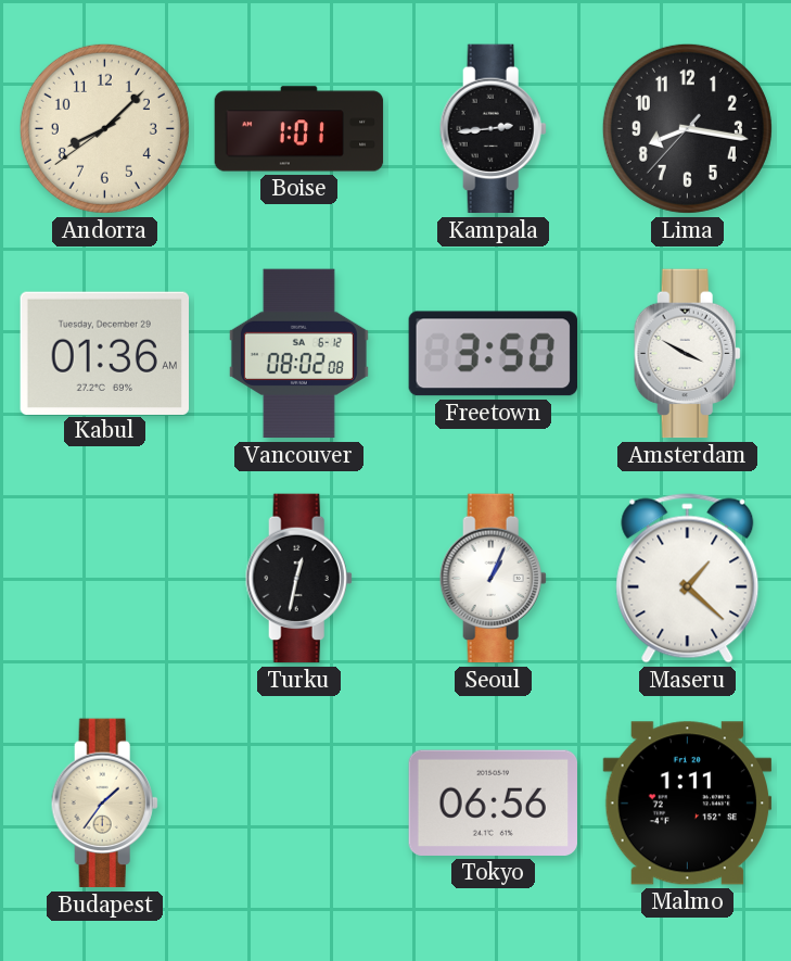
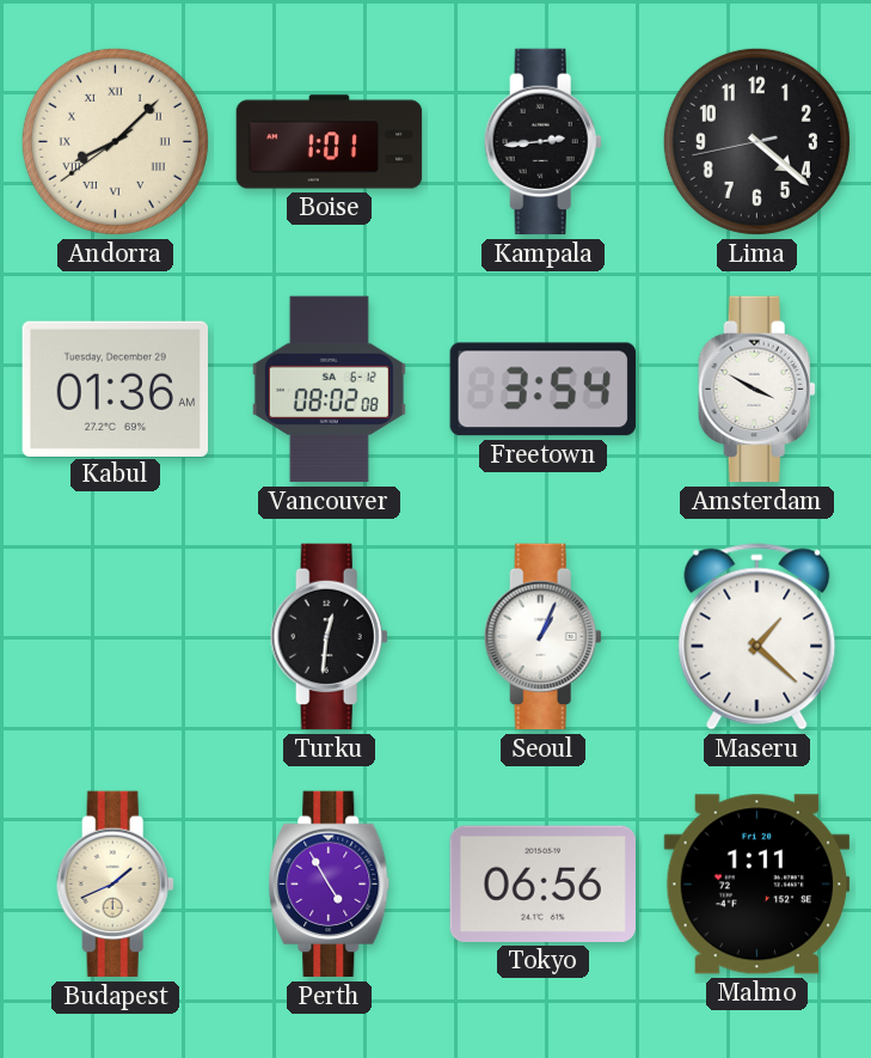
Andorra numerals: Arabic -> Roman
Lima: 8:16 -> 4:21
Freetown: 3:50 -> 3:54
Turku: 12:32 -> 12:31
Budapest: 1:36 -> 1:41
Perth: none -> 4:55
